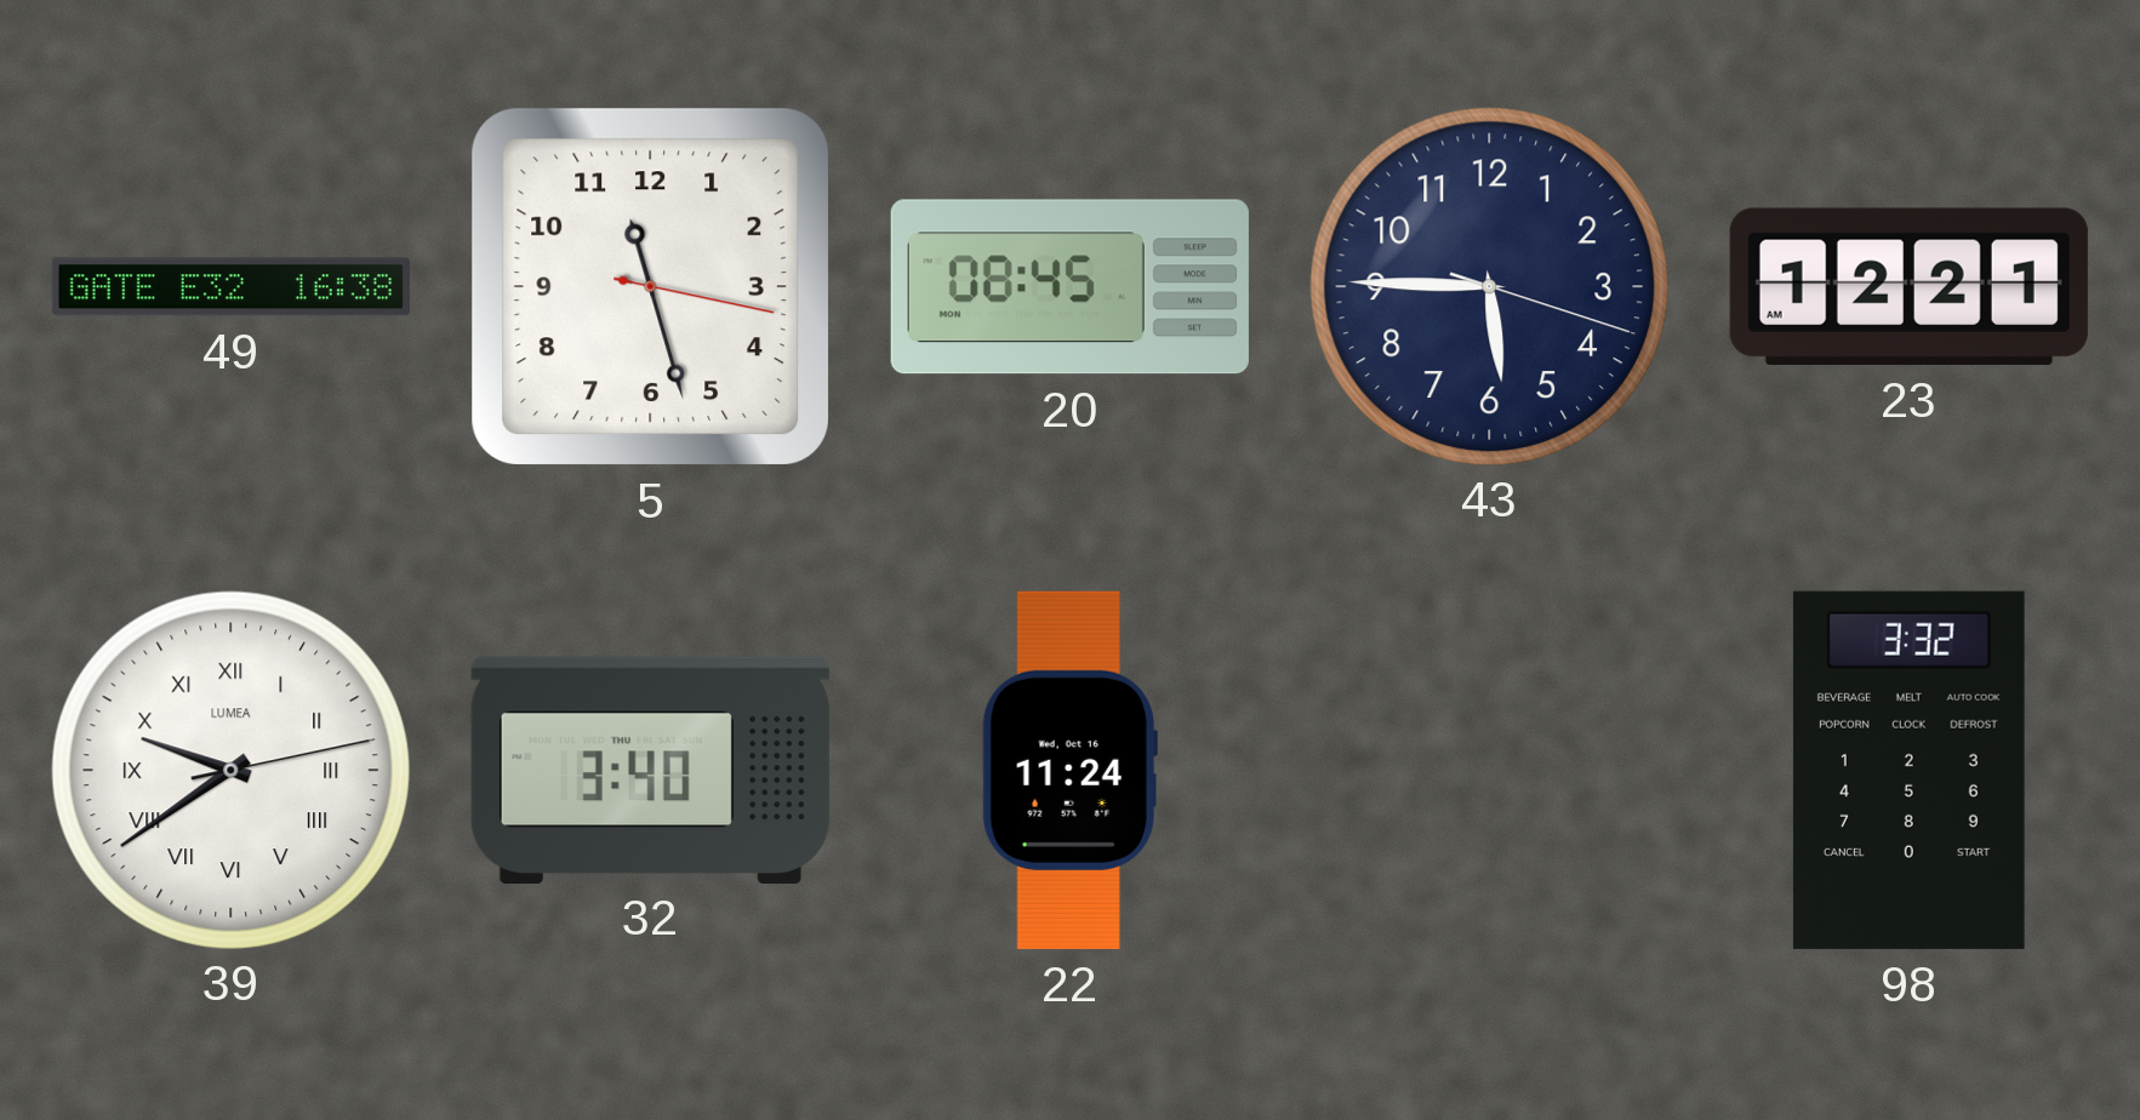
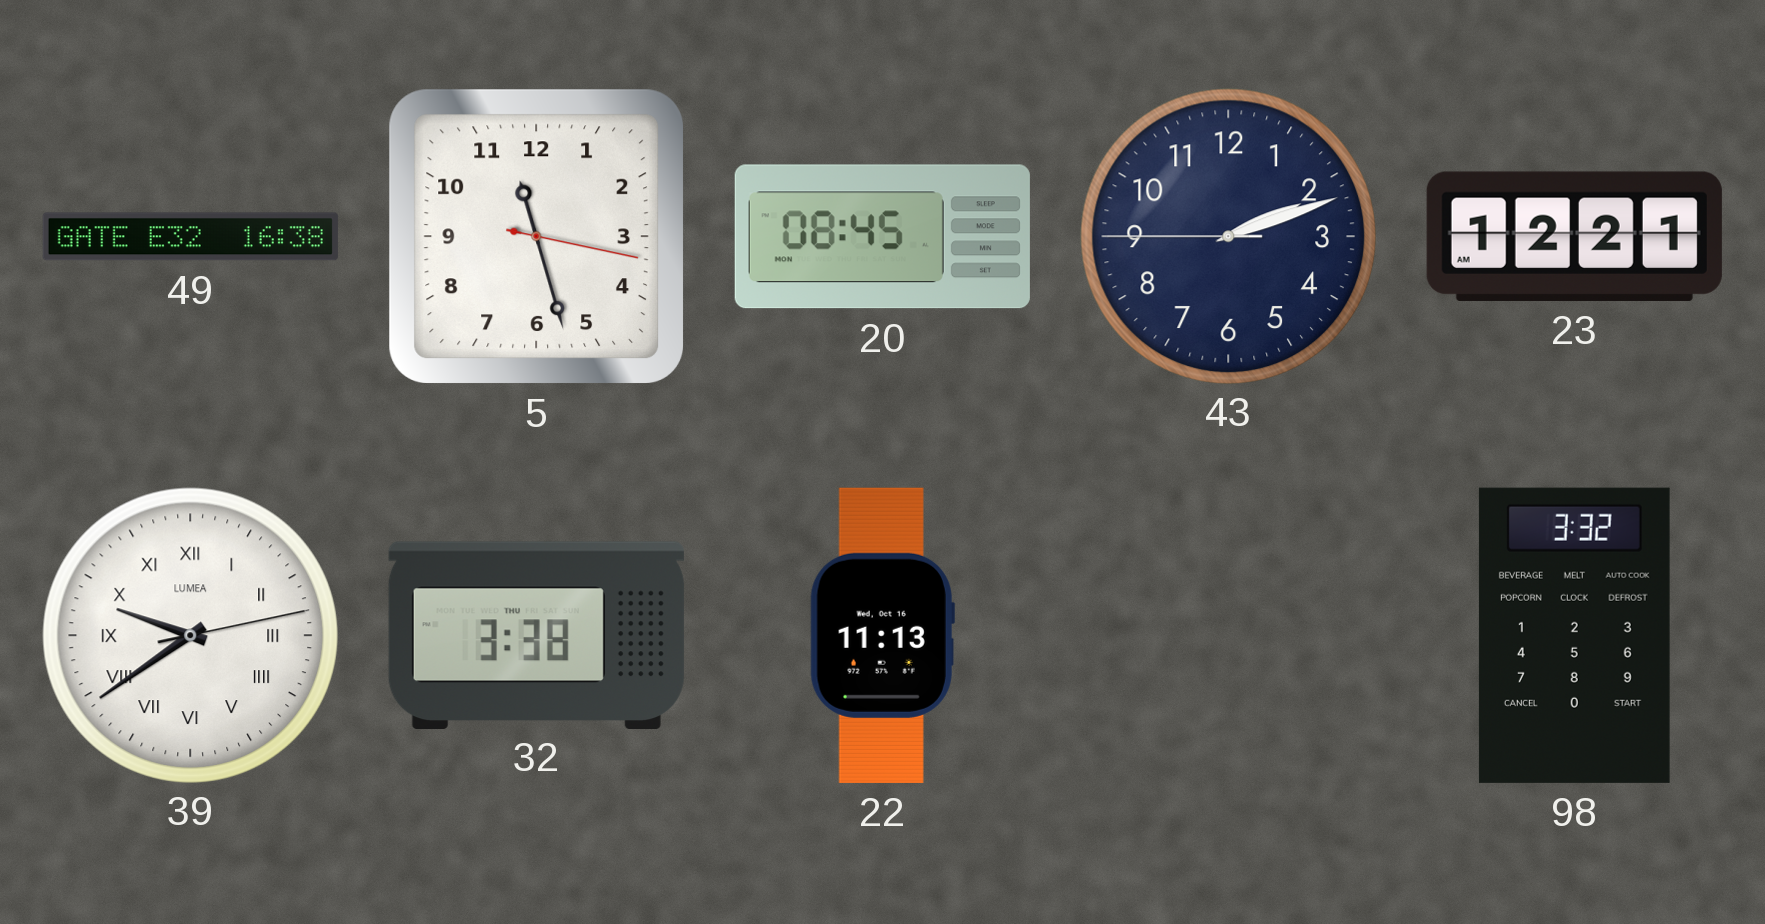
43: 5:45 -> 2:11
32: 3:40 -> 3:38
22: 11:24 -> 11:13
